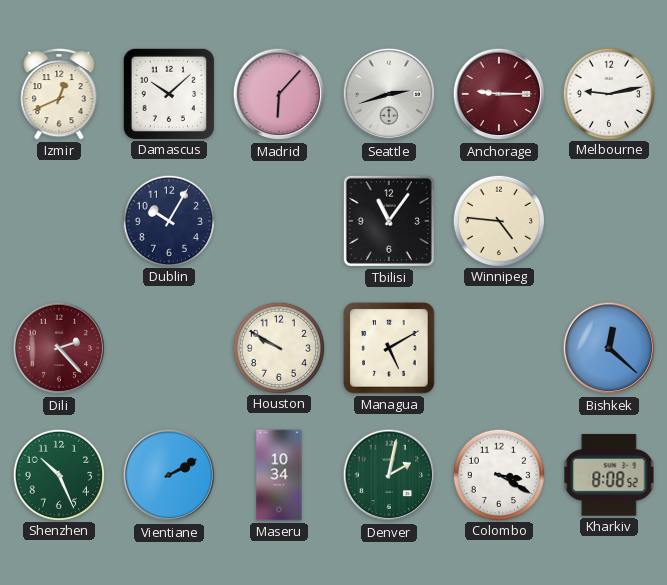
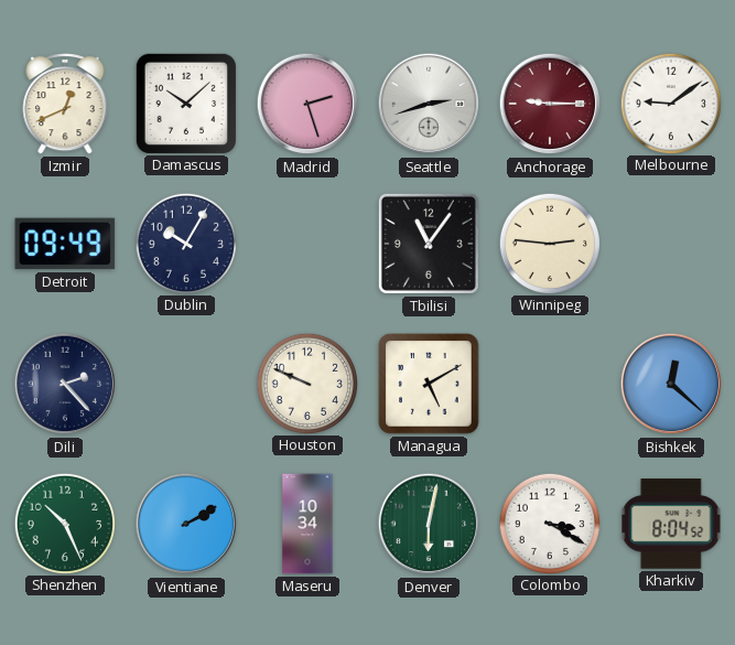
Madrid: 6:07 -> 2:27
Melbourne: 9:13 -> 9:09
Detroit: none -> 09:49
Winnipeg: 4:46 -> 2:46
Dili dial: burgundy -> navy
Houston: 9:50 -> 9:49
Denver: 2:02 -> 6:02
Kharkiv: 8:08 -> 8:04
